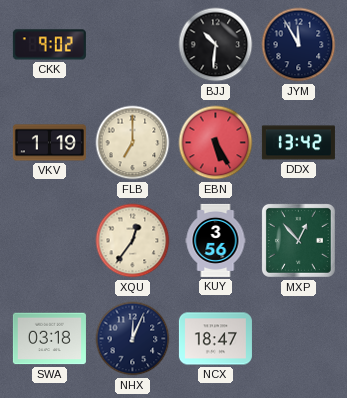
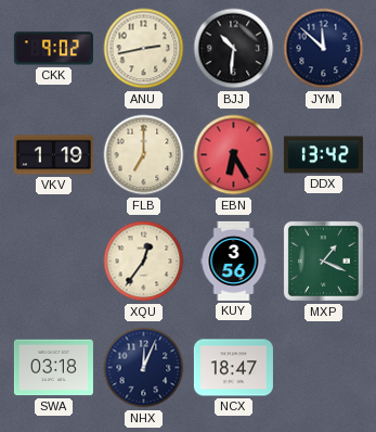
ANU: none -> 2:43
JYM: 11:55 -> 11:52
EBN: 5:25 -> 6:25
MXP: 12:53 -> 1:19
